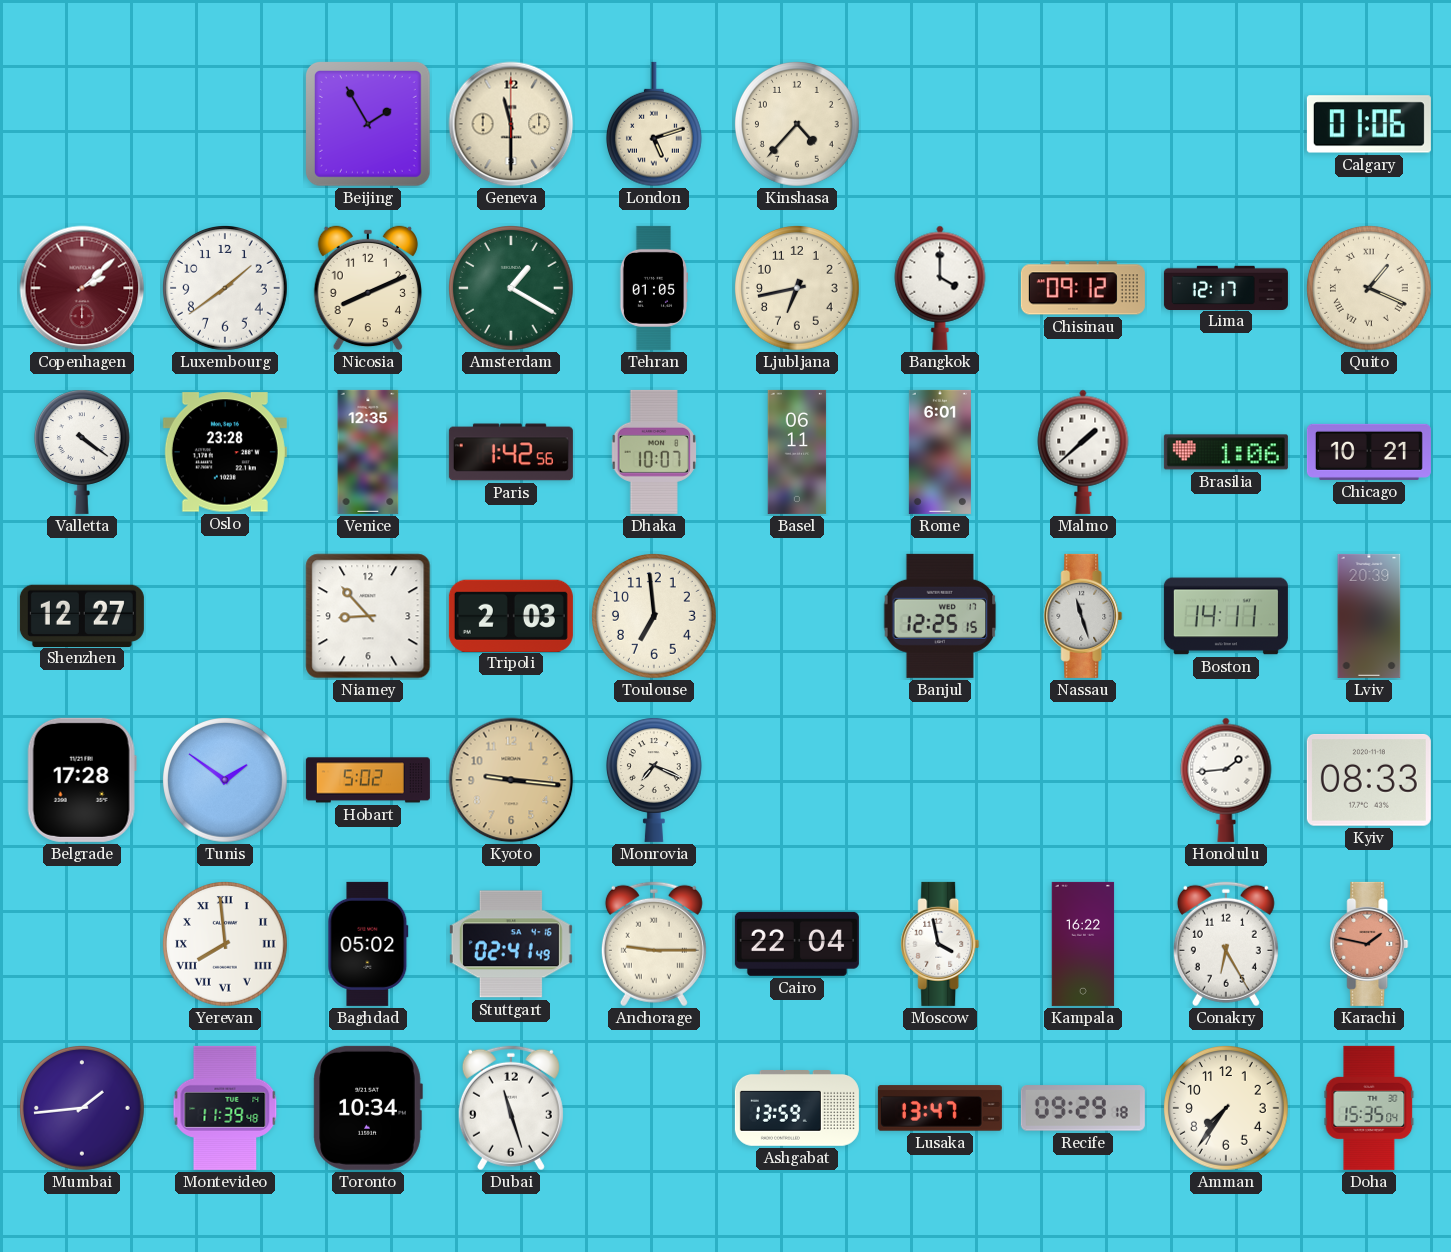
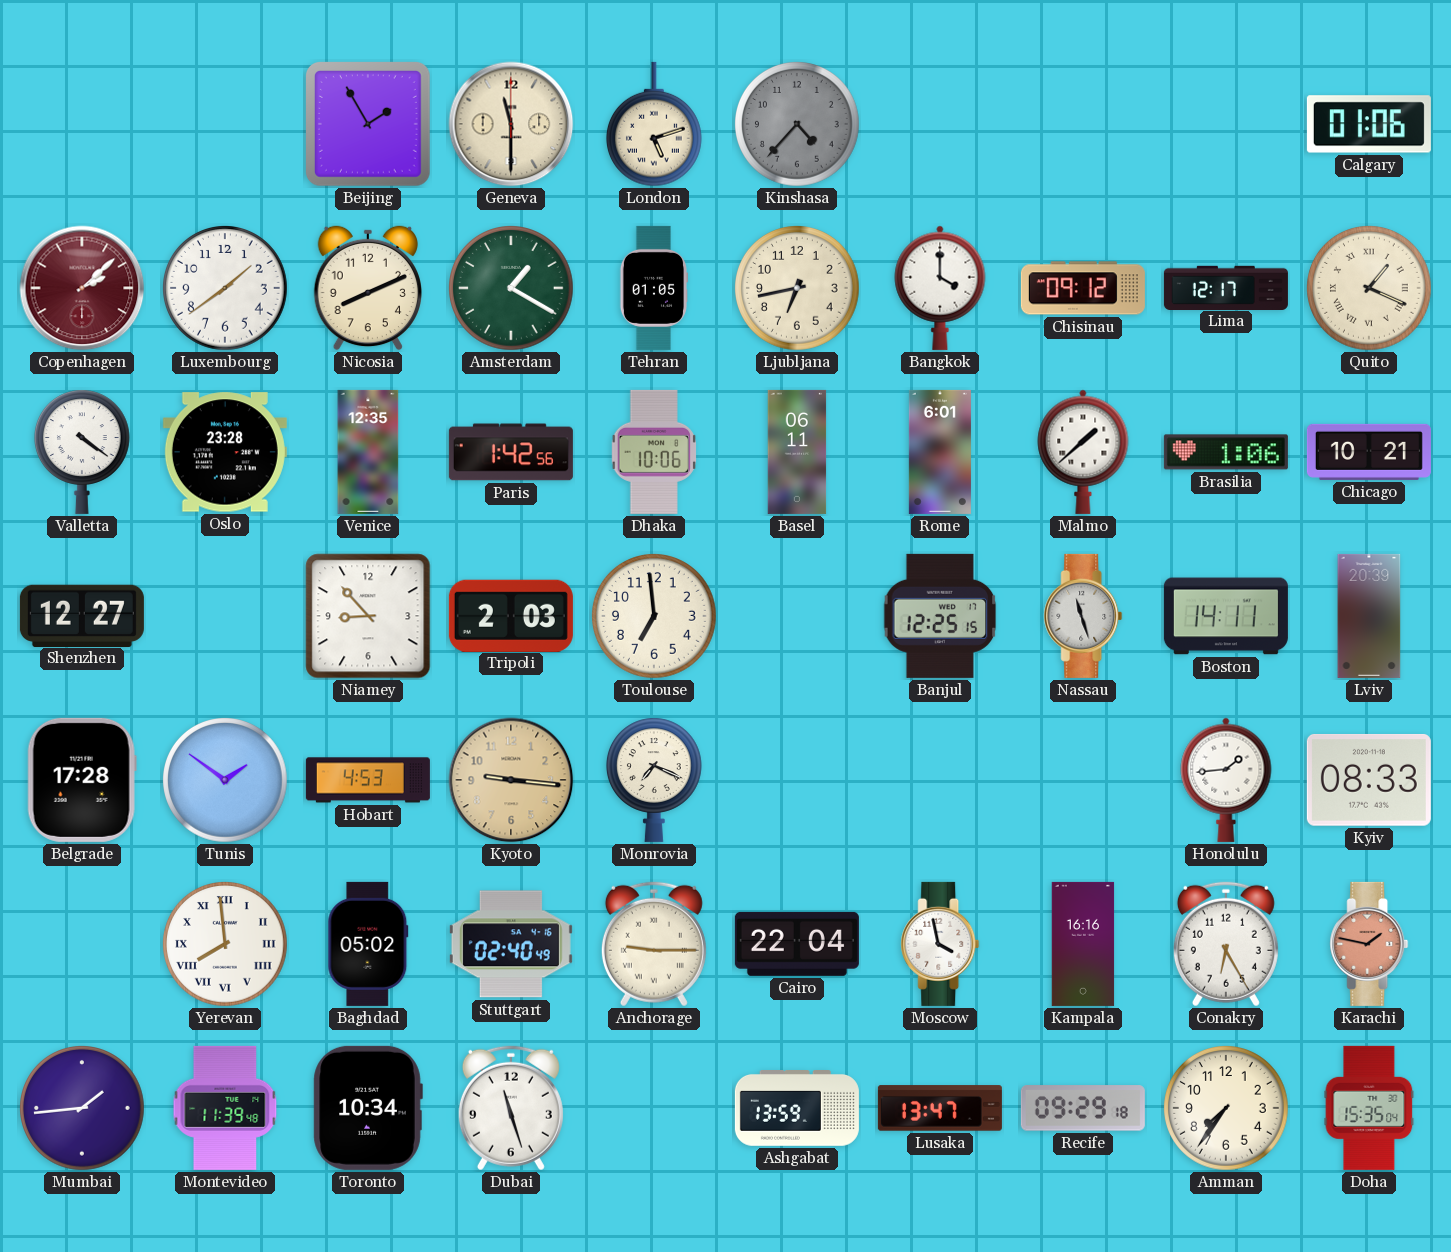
Kinshasa dial: cream -> grey
Dhaka: 10:07 -> 10:06
Hobart: 5:02 -> 4:53
Stuttgart: 02:41 -> 02:40
Kampala: 16:22 -> 16:16
